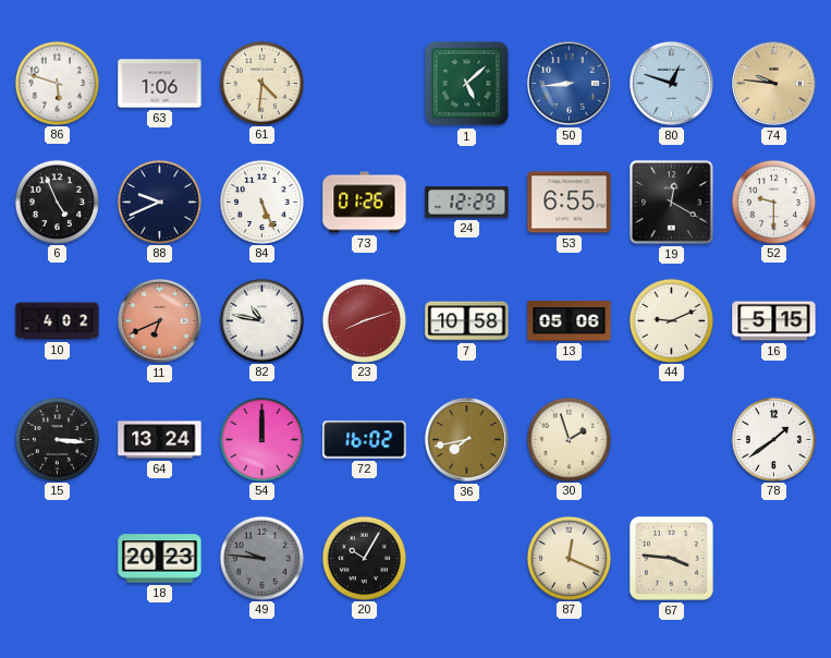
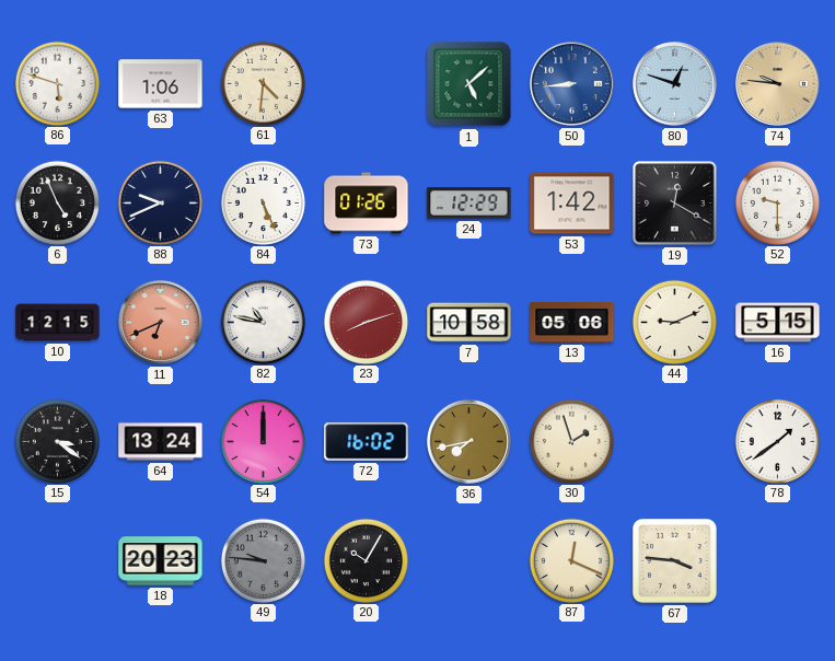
53: 6:55 -> 1:42
10: 4:02 -> 12:15
15: 3:16 -> 3:21
